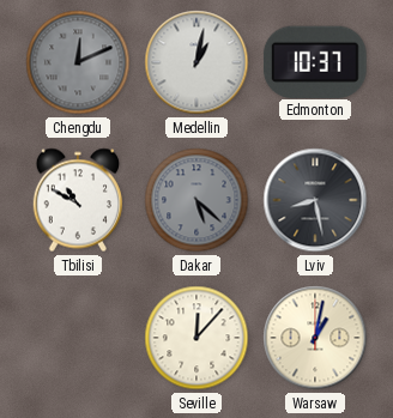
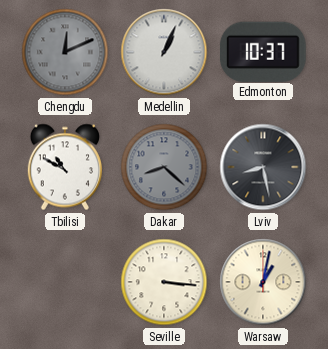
Medellin: 1:02 -> 1:04
Dakar: 5:22 -> 8:22
Seville: 12:07 -> 3:16
